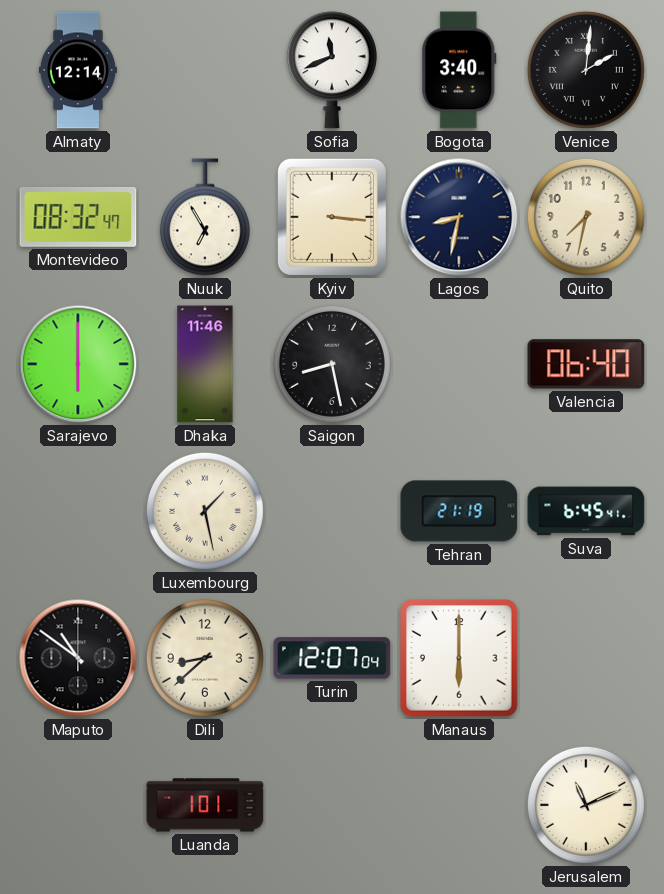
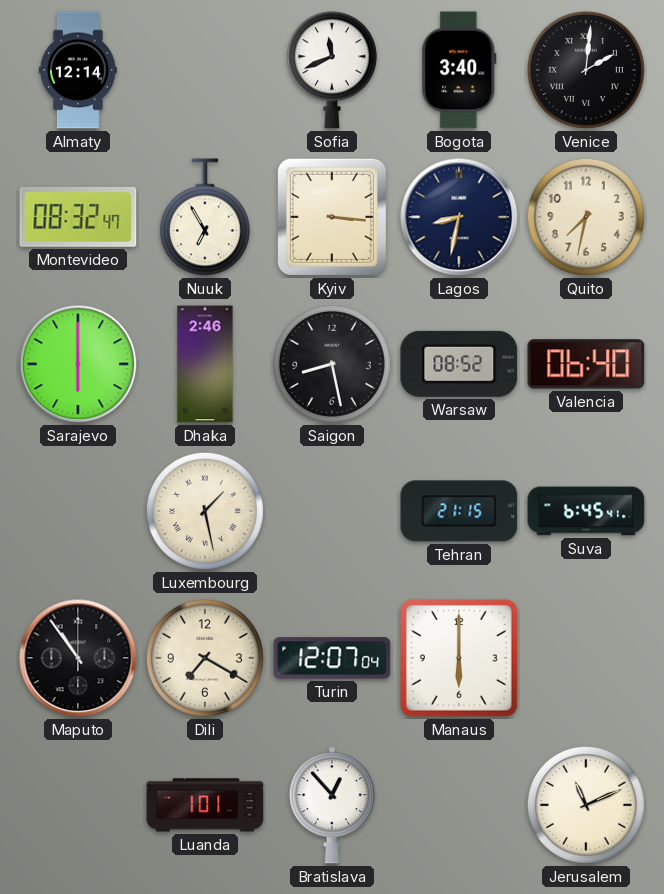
Dhaka: 11:46 -> 2:46
Warsaw: none -> 08:52
Tehran: 21:19 -> 21:15
Maputo: 10:51 -> 10:54
Dili: 8:38 -> 7:20
Bratislava: none -> 12:53
